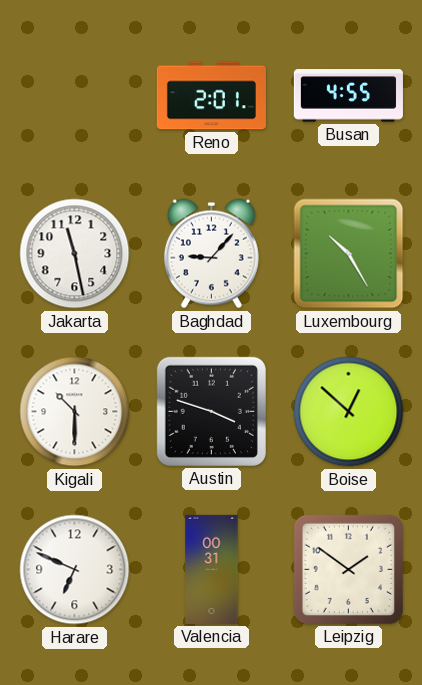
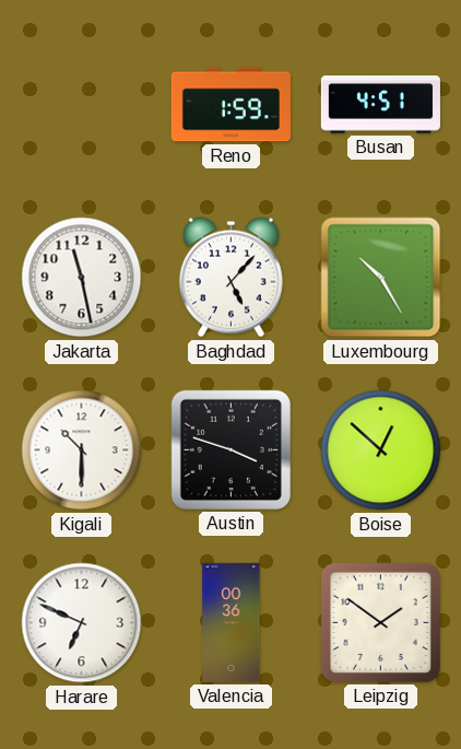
Reno: 2:01 -> 1:59
Busan: 4:55 -> 4:51
Baghdad: 9:07 -> 5:07
Valencia: 00:31 -> 00:36
